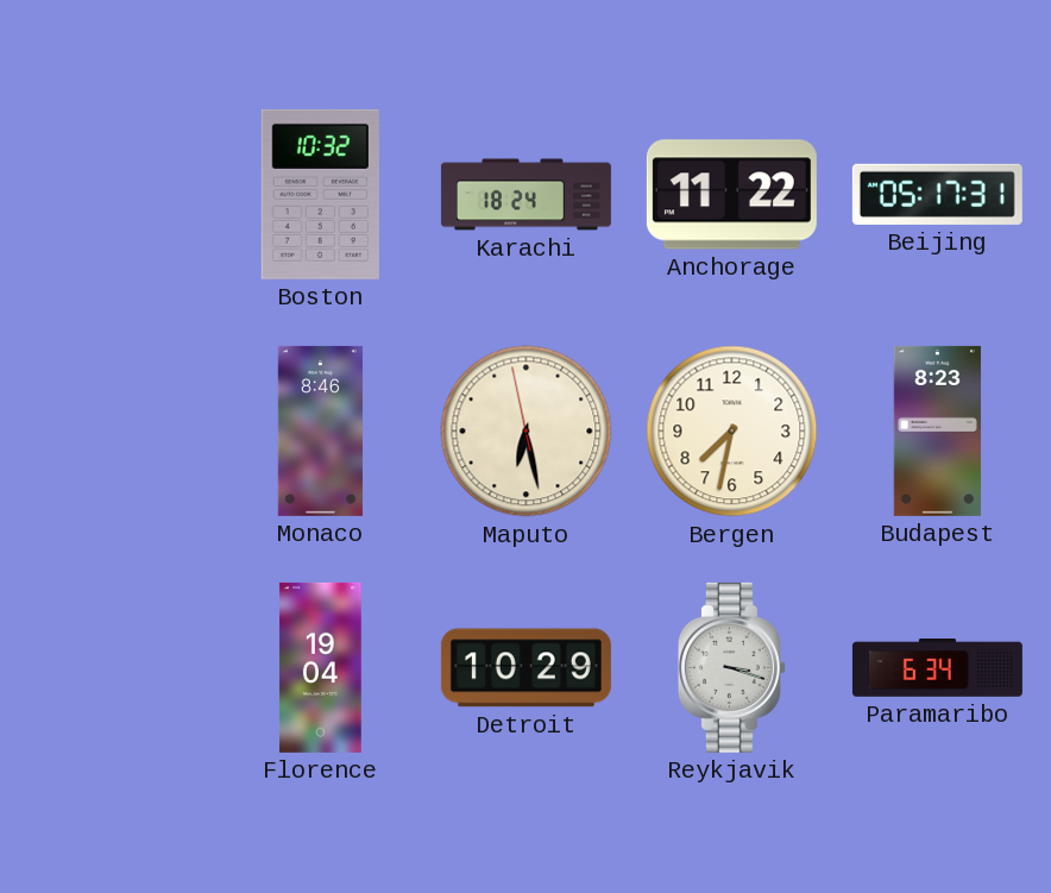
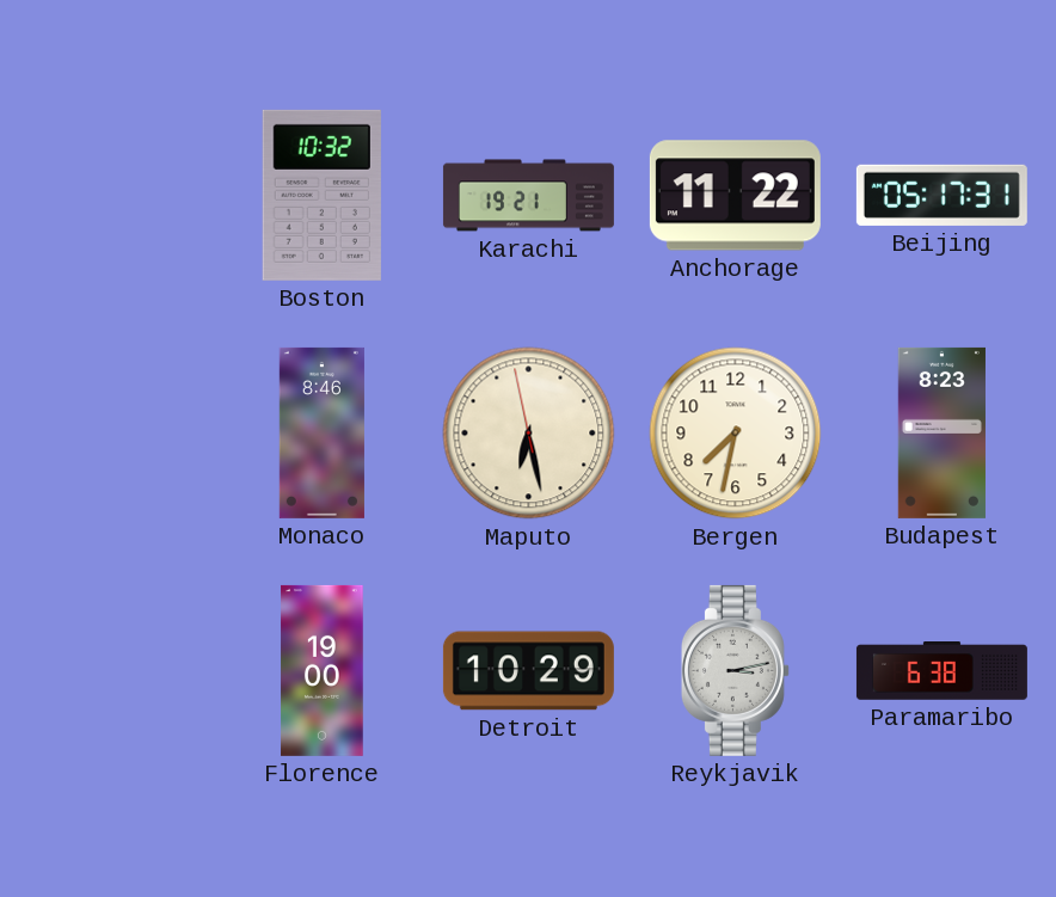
Karachi: 18:24 -> 19:21
Florence: 19:04 -> 19:00
Reykjavik: 3:18 -> 3:13
Paramaribo: 6:34 -> 6:38
